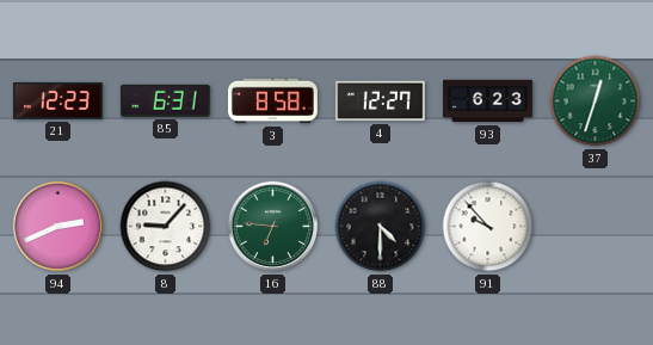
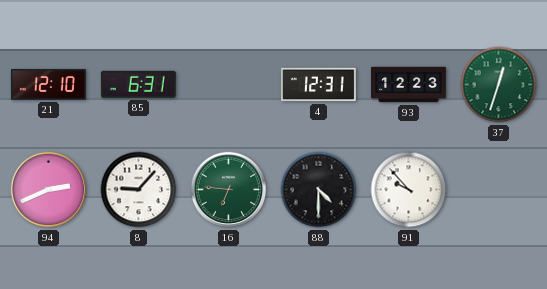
21: 12:23 -> 12:10
3: 8:58 -> none
4: 12:27 -> 12:31
93: 6:23 -> 12:23
